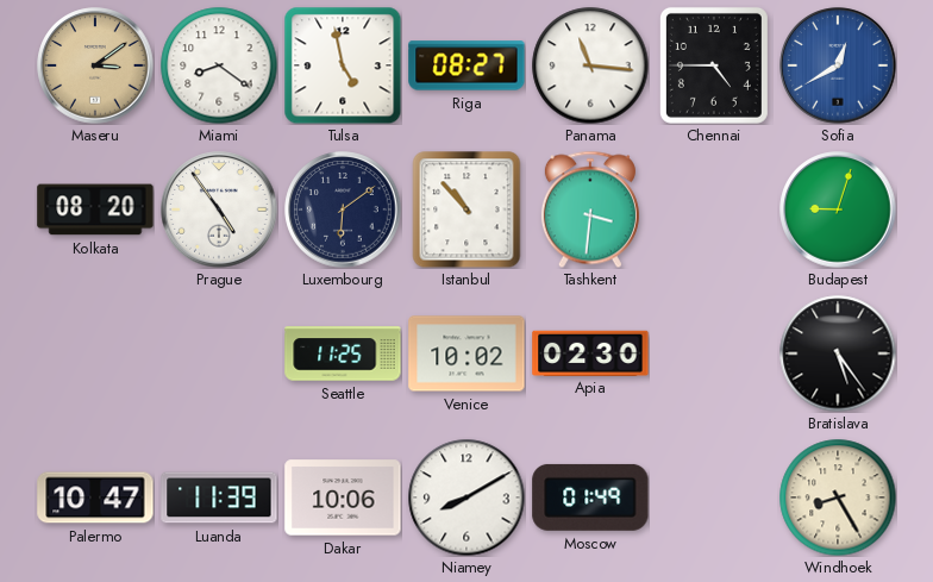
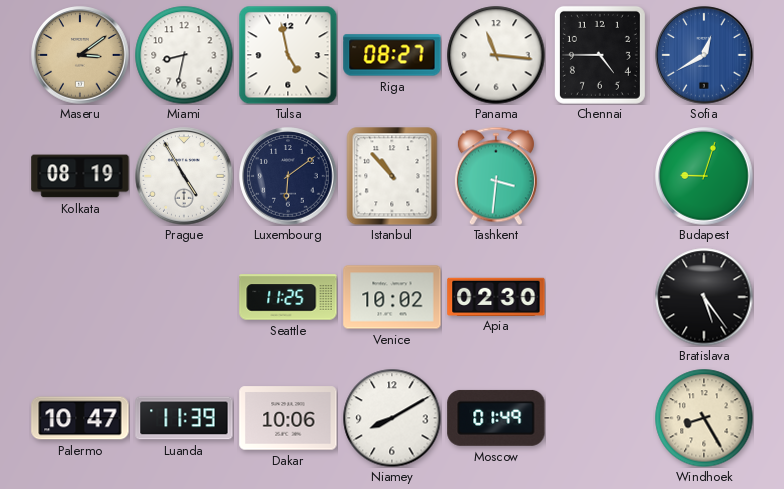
Miami: 8:21 -> 8:32
Kolkata: 08:20 -> 08:19
Prague: 4:54 -> 4:55
